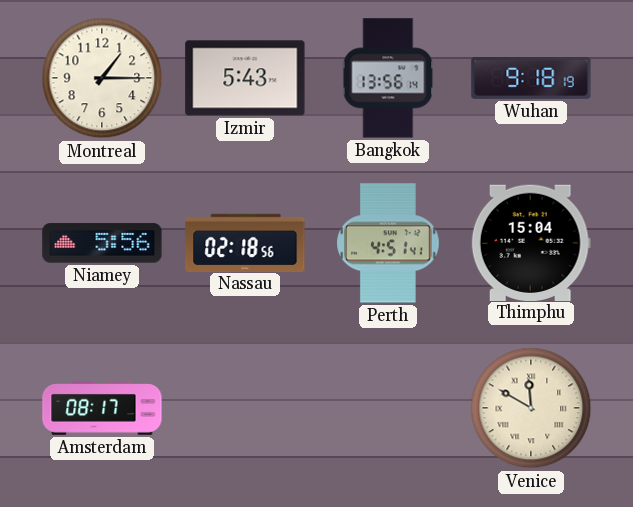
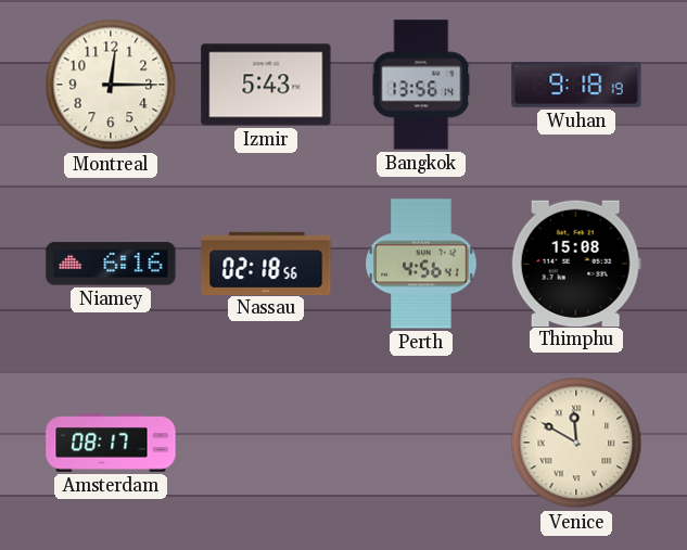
Montreal: 1:15 -> 12:15
Niamey: 5:56 -> 6:16
Perth: 4:51 -> 4:56
Thimphu: 15:04 -> 15:08
